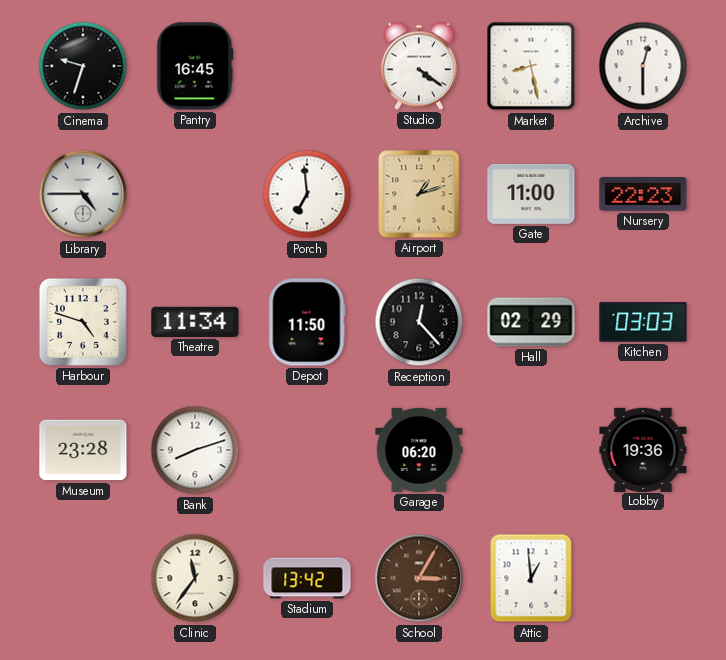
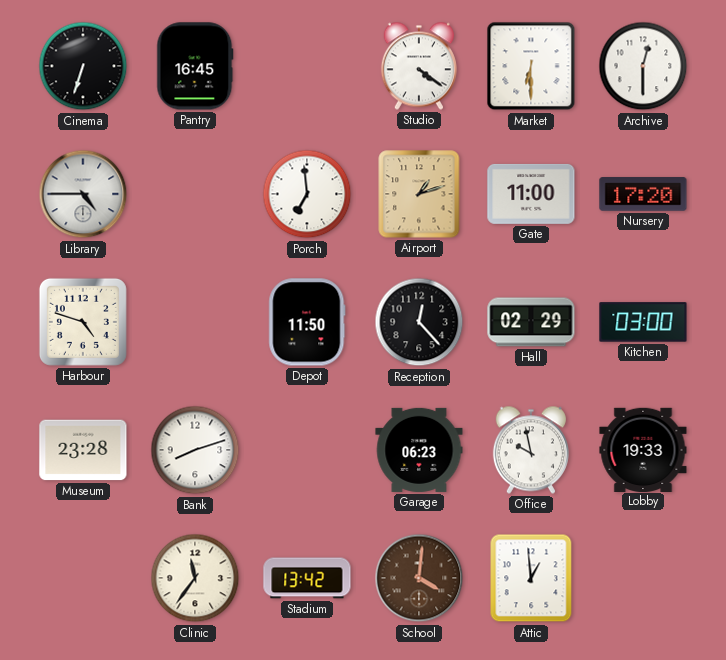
Cinema: 9:33 -> 6:33
Market: 8:28 -> 6:30
Nursery: 22:23 -> 17:20
Theatre: 11:34 -> none
Kitchen: 03:03 -> 03:00
Garage: 06:20 -> 06:23
Office: none -> 9:58
Lobby: 19:36 -> 19:33
School: 3:05 -> 4:01
